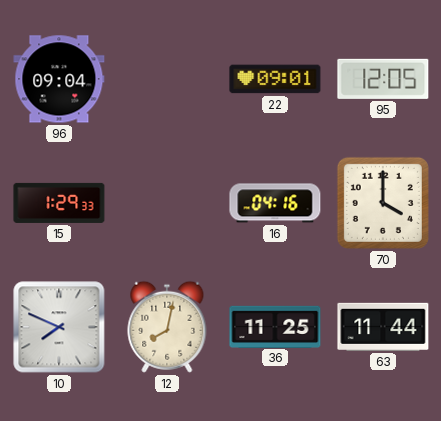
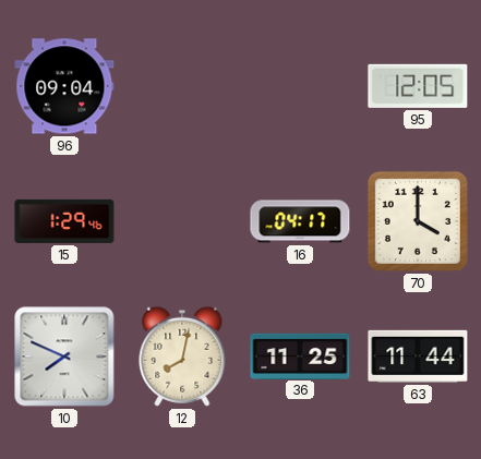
22: 09:01 -> none
15: 1:29:33 -> 1:29:46
16: 04:16 -> 04:17
